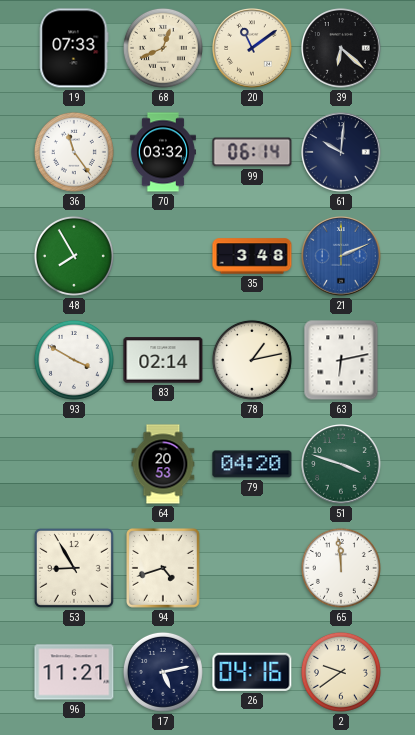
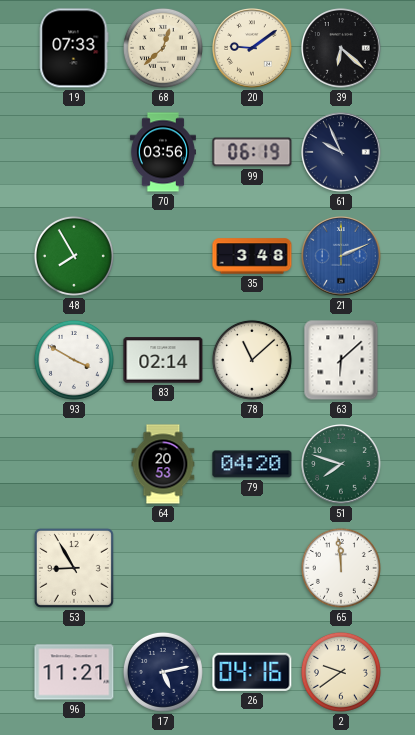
68: 12:41 -> 12:38
20: 11:09 -> 9:09
36: 11:24 -> none
70: 03:32 -> 03:56
99: 06:14 -> 06:19
61: 10:01 -> 9:56
78: 1:13 -> 11:08
63: 6:13 -> 6:08
51: 3:48 -> 7:48
94: 4:42 -> none
